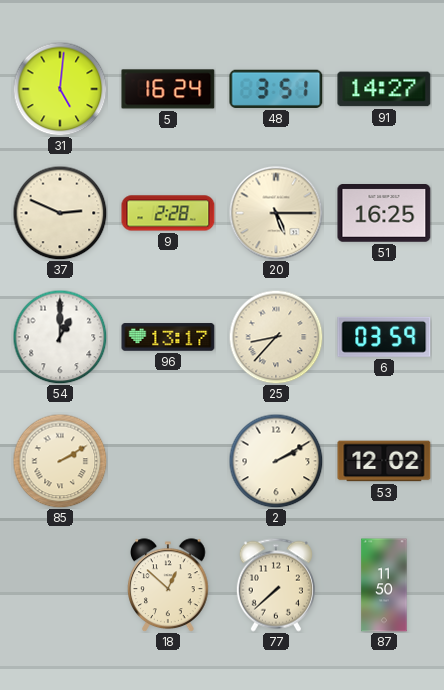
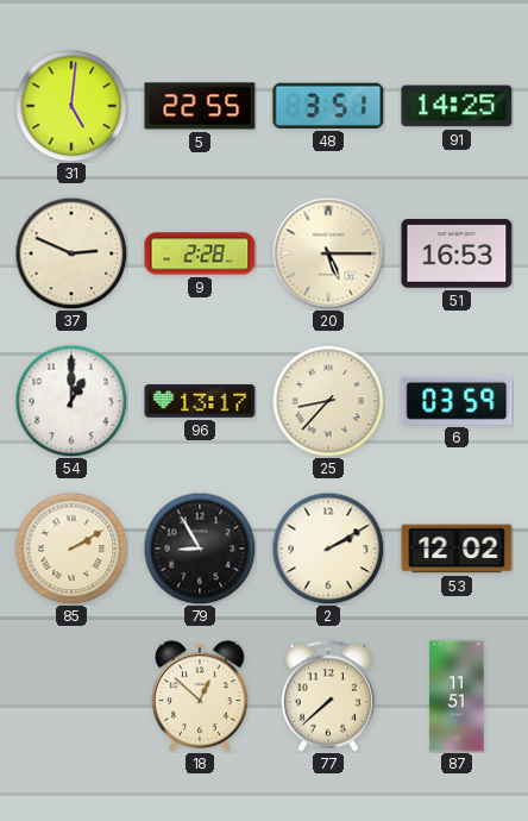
5: 16:24 -> 22:55
91: 14:27 -> 14:25
51: 16:25 -> 16:53
79: none -> 8:55
87: 11:50 -> 11:51
